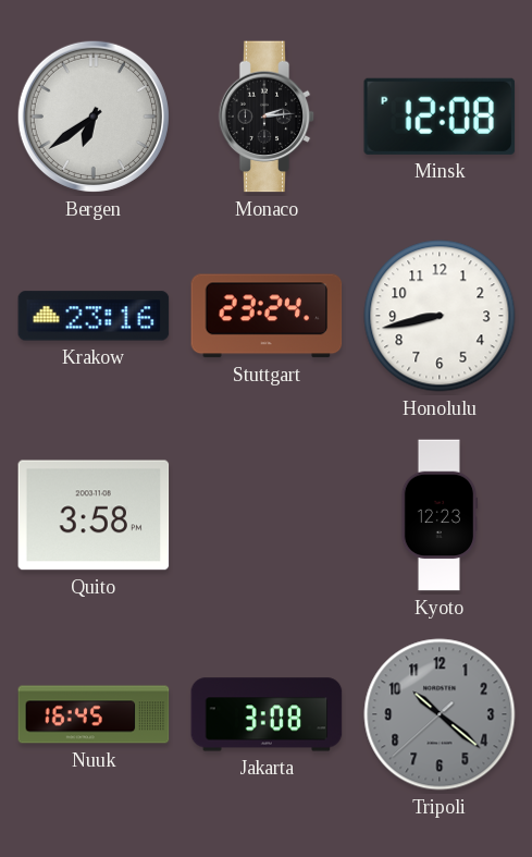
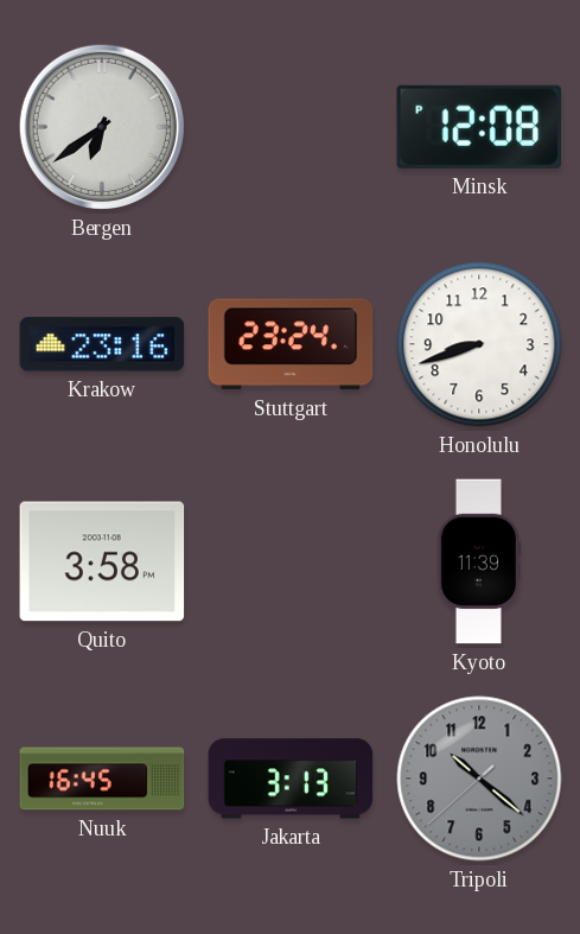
Monaco: 2:14 -> none
Honolulu: 8:43 -> 8:42
Kyoto: 12:23 -> 11:39
Jakarta: 3:08 -> 3:13
